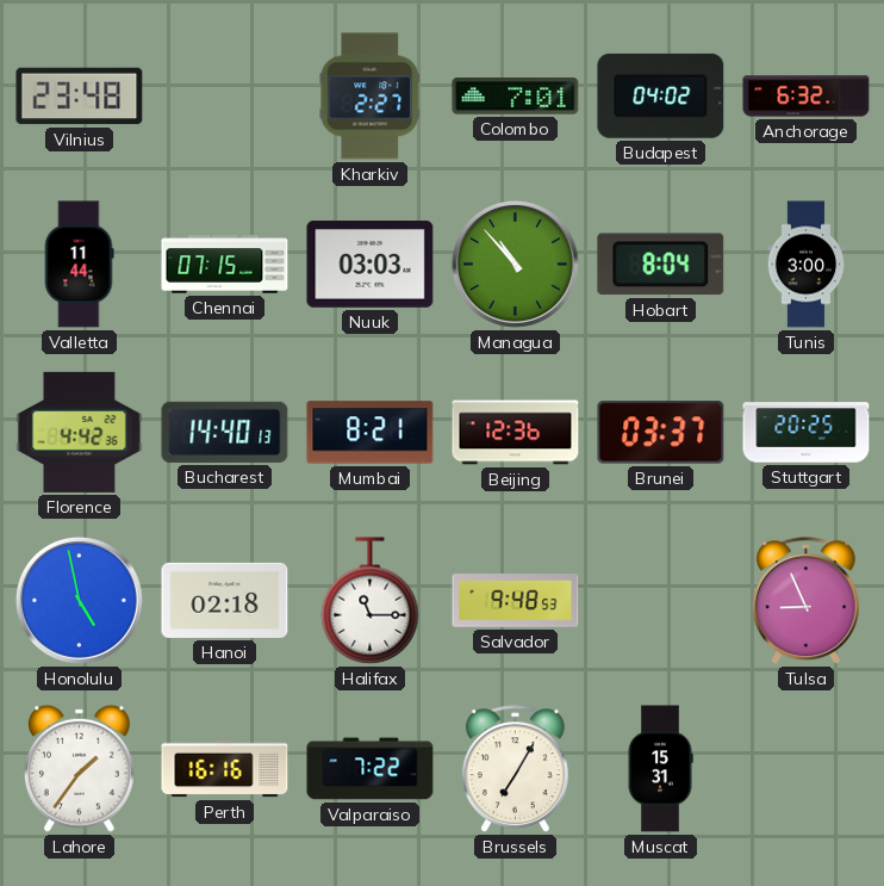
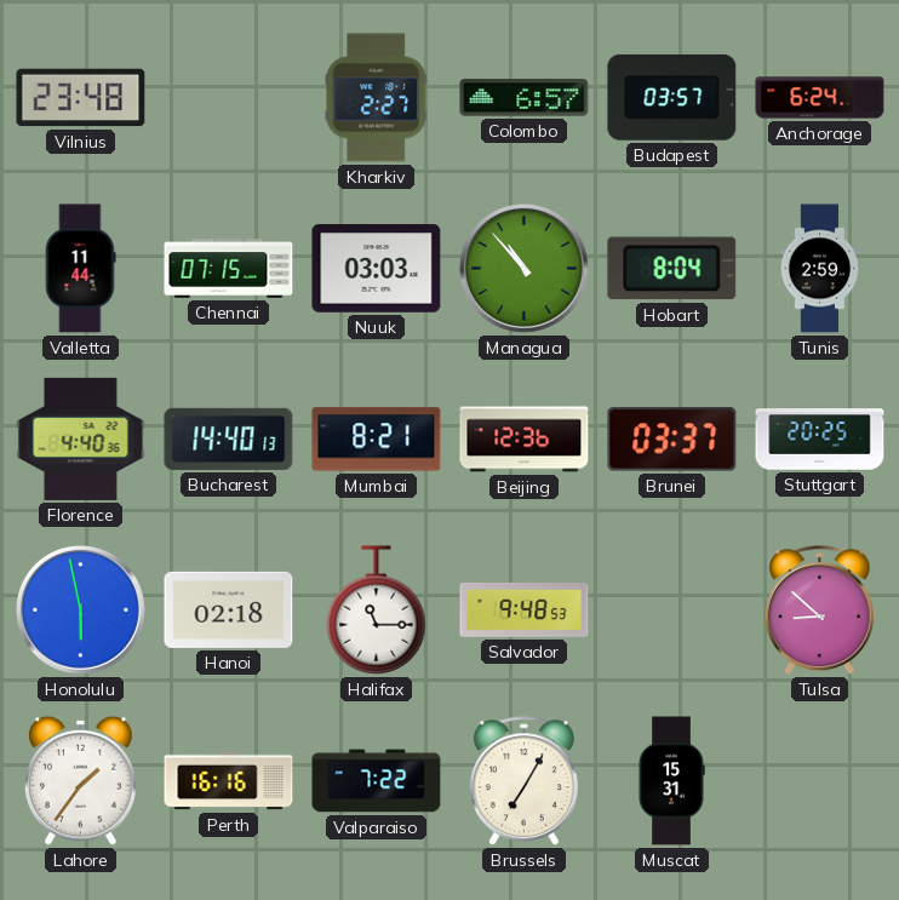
Colombo: 7:01 -> 6:57
Budapest: 04:02 -> 03:57
Anchorage: 6:32 -> 6:24
Tunis: 3:00 -> 2:59
Florence: 4:42 -> 4:40
Honolulu: 4:58 -> 5:58
Tulsa: 8:56 -> 8:52
